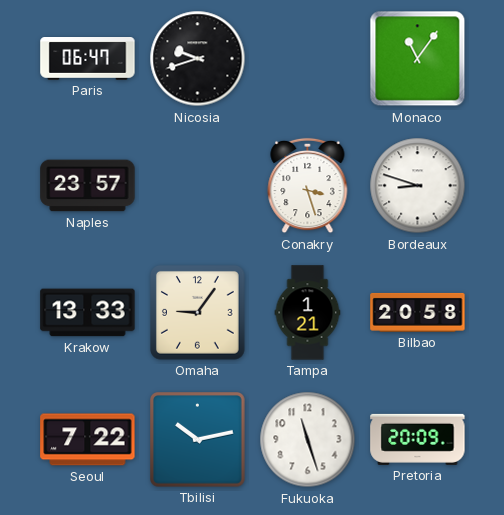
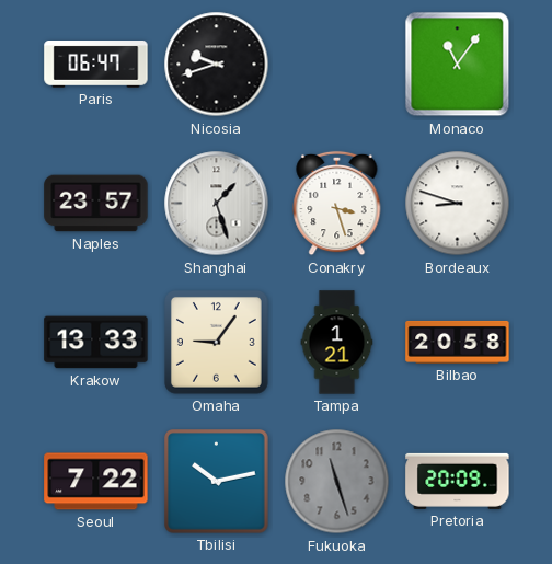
Shanghai: none -> 1:27
Fukuoka dial: white -> grey
